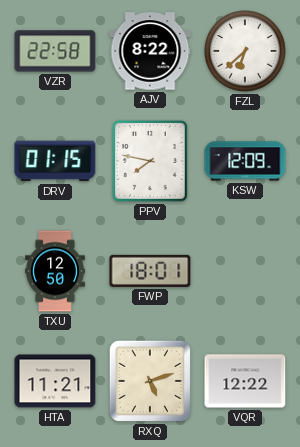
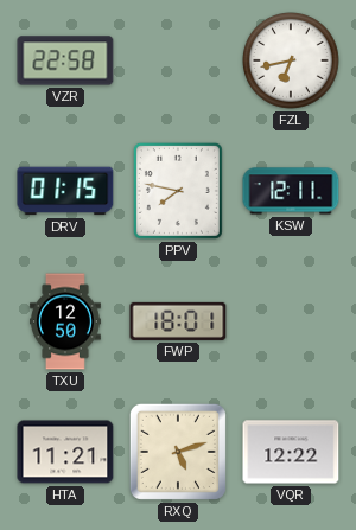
AJV: 8:22 -> none
FZL: 6:38 -> 6:43
KSW: 12:09 -> 12:11
